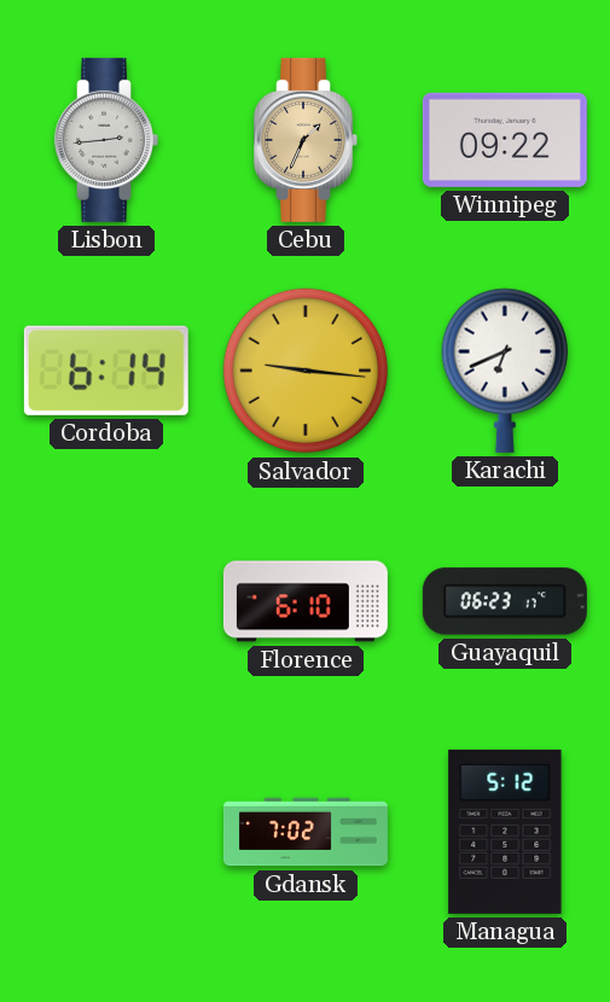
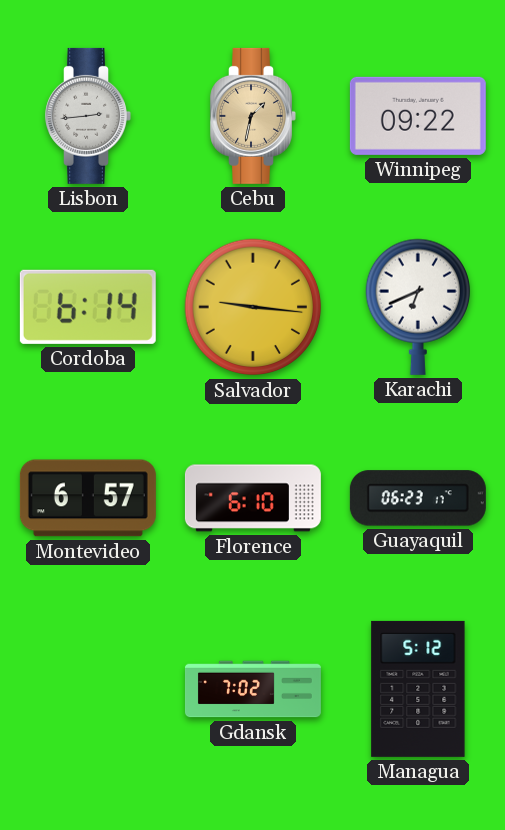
Cebu: 1:34 -> 1:32
Montevideo: none -> 6:57
